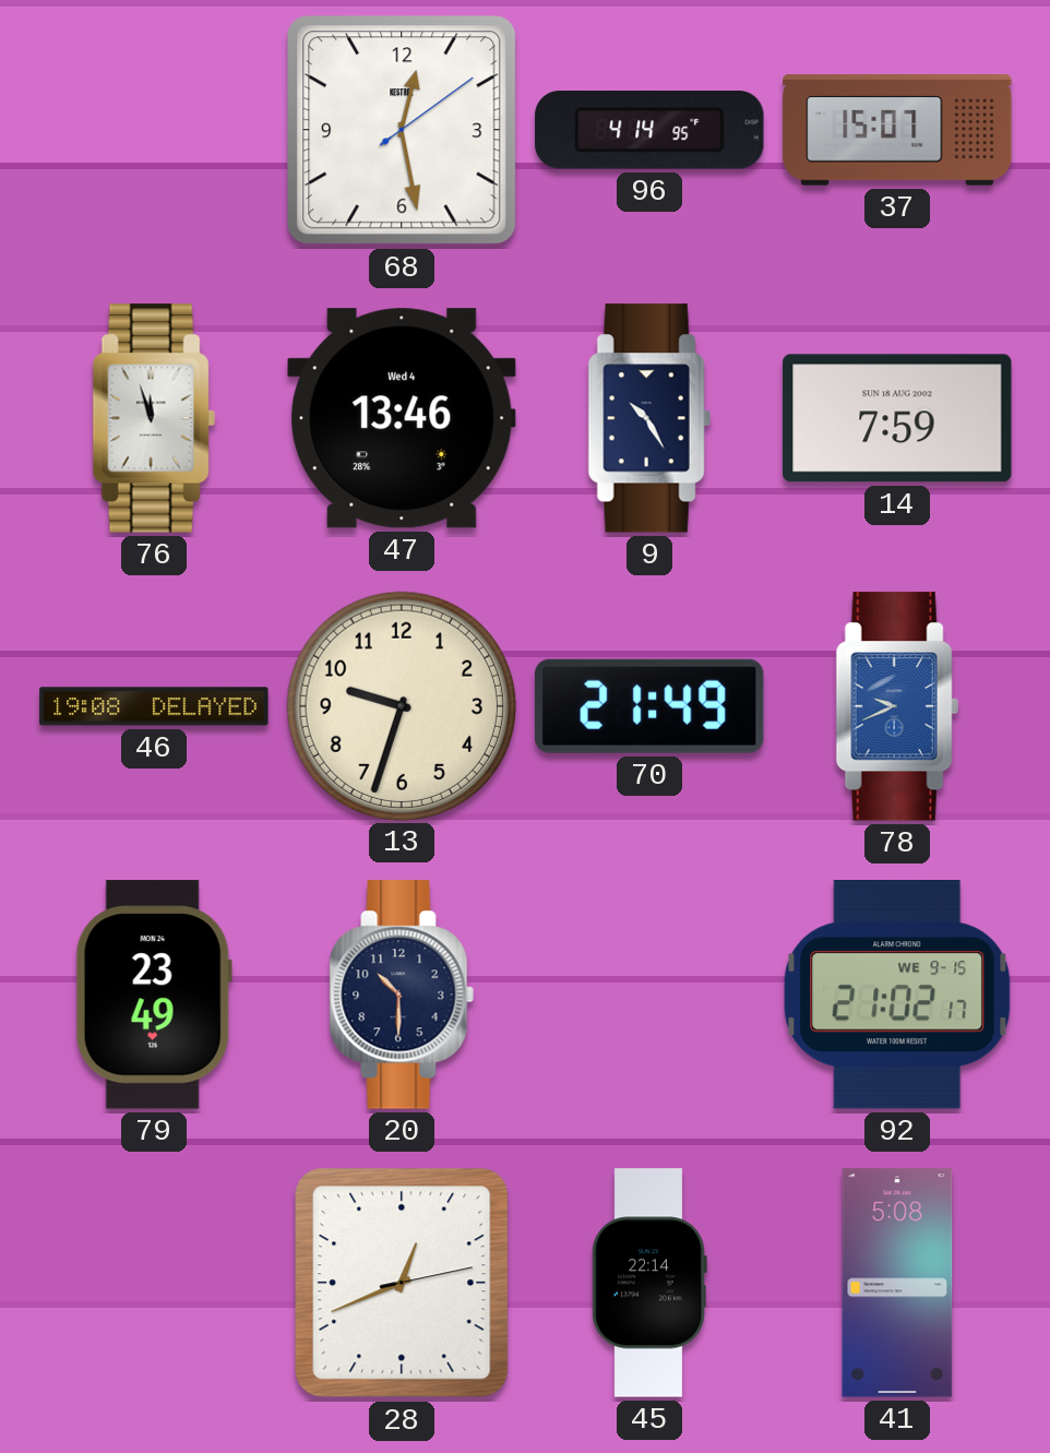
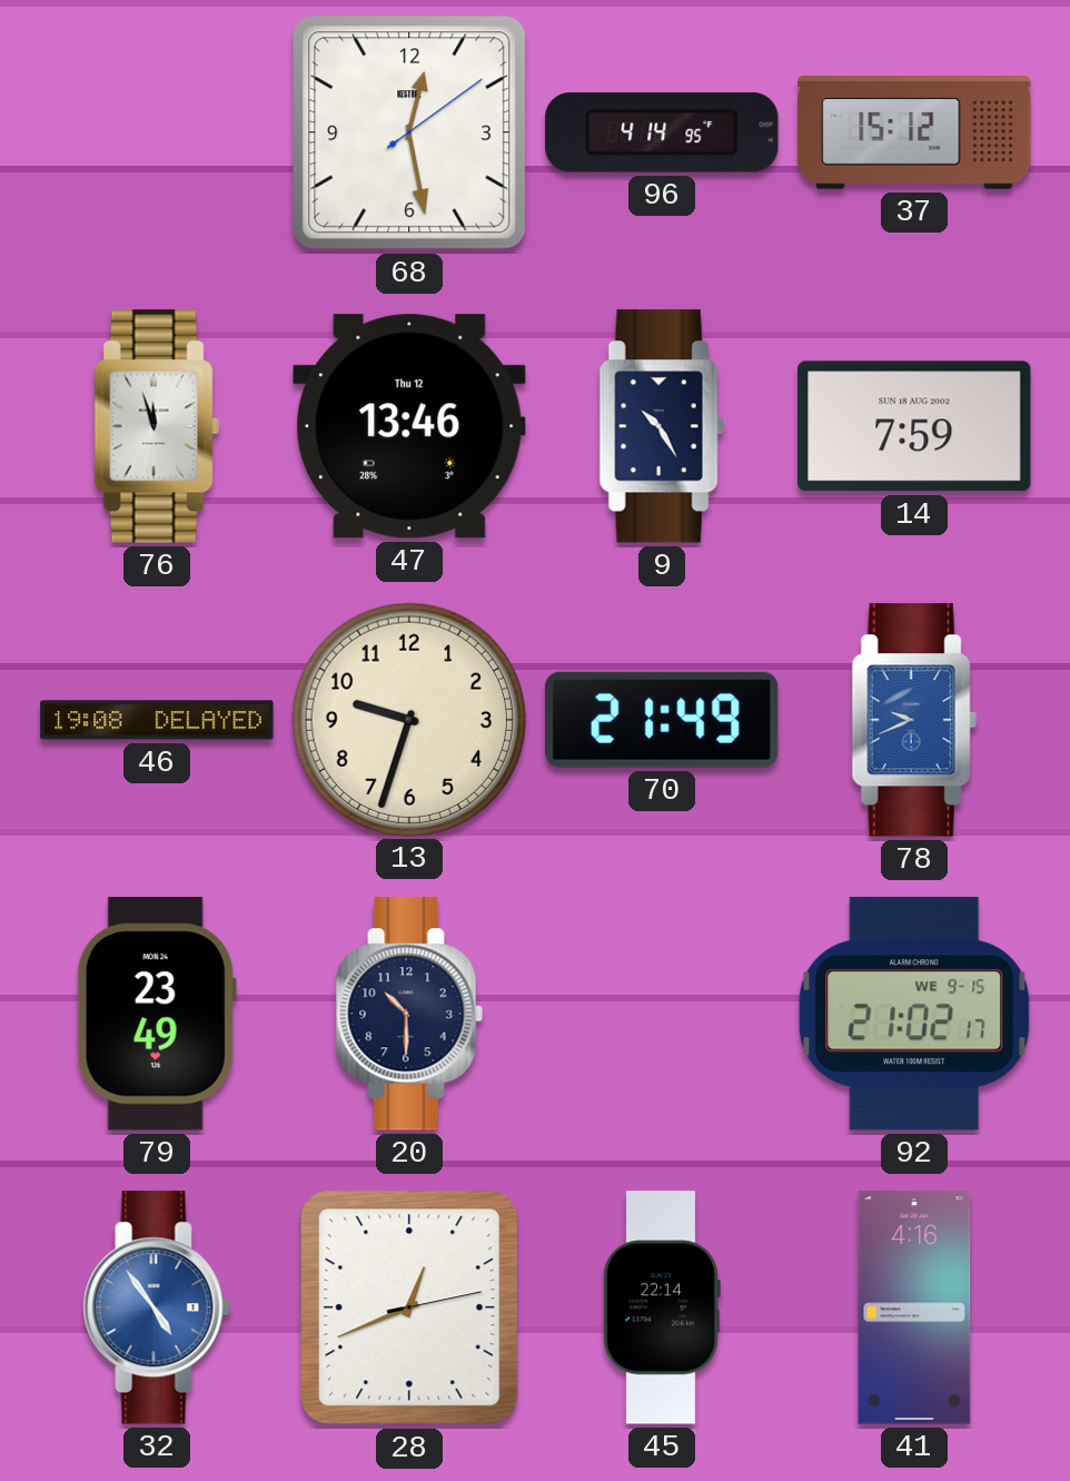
37: 15:07 -> 15:12
47 date: Wed 4 -> Thu 12
32: none -> 4:54
41: 5:08 -> 4:16
